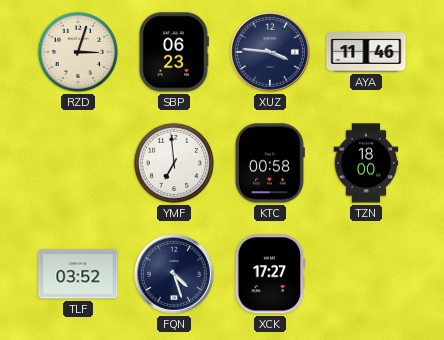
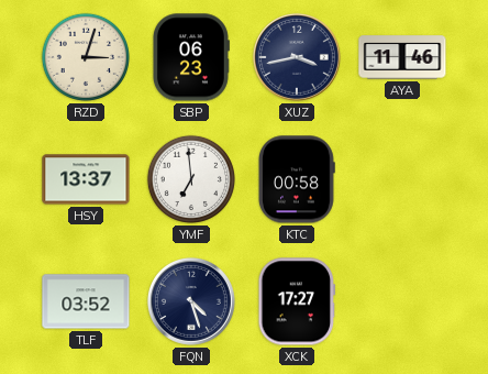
XUZ: 3:46 -> 3:43
HSY: none -> 13:37
TZN: 18:00 -> none
